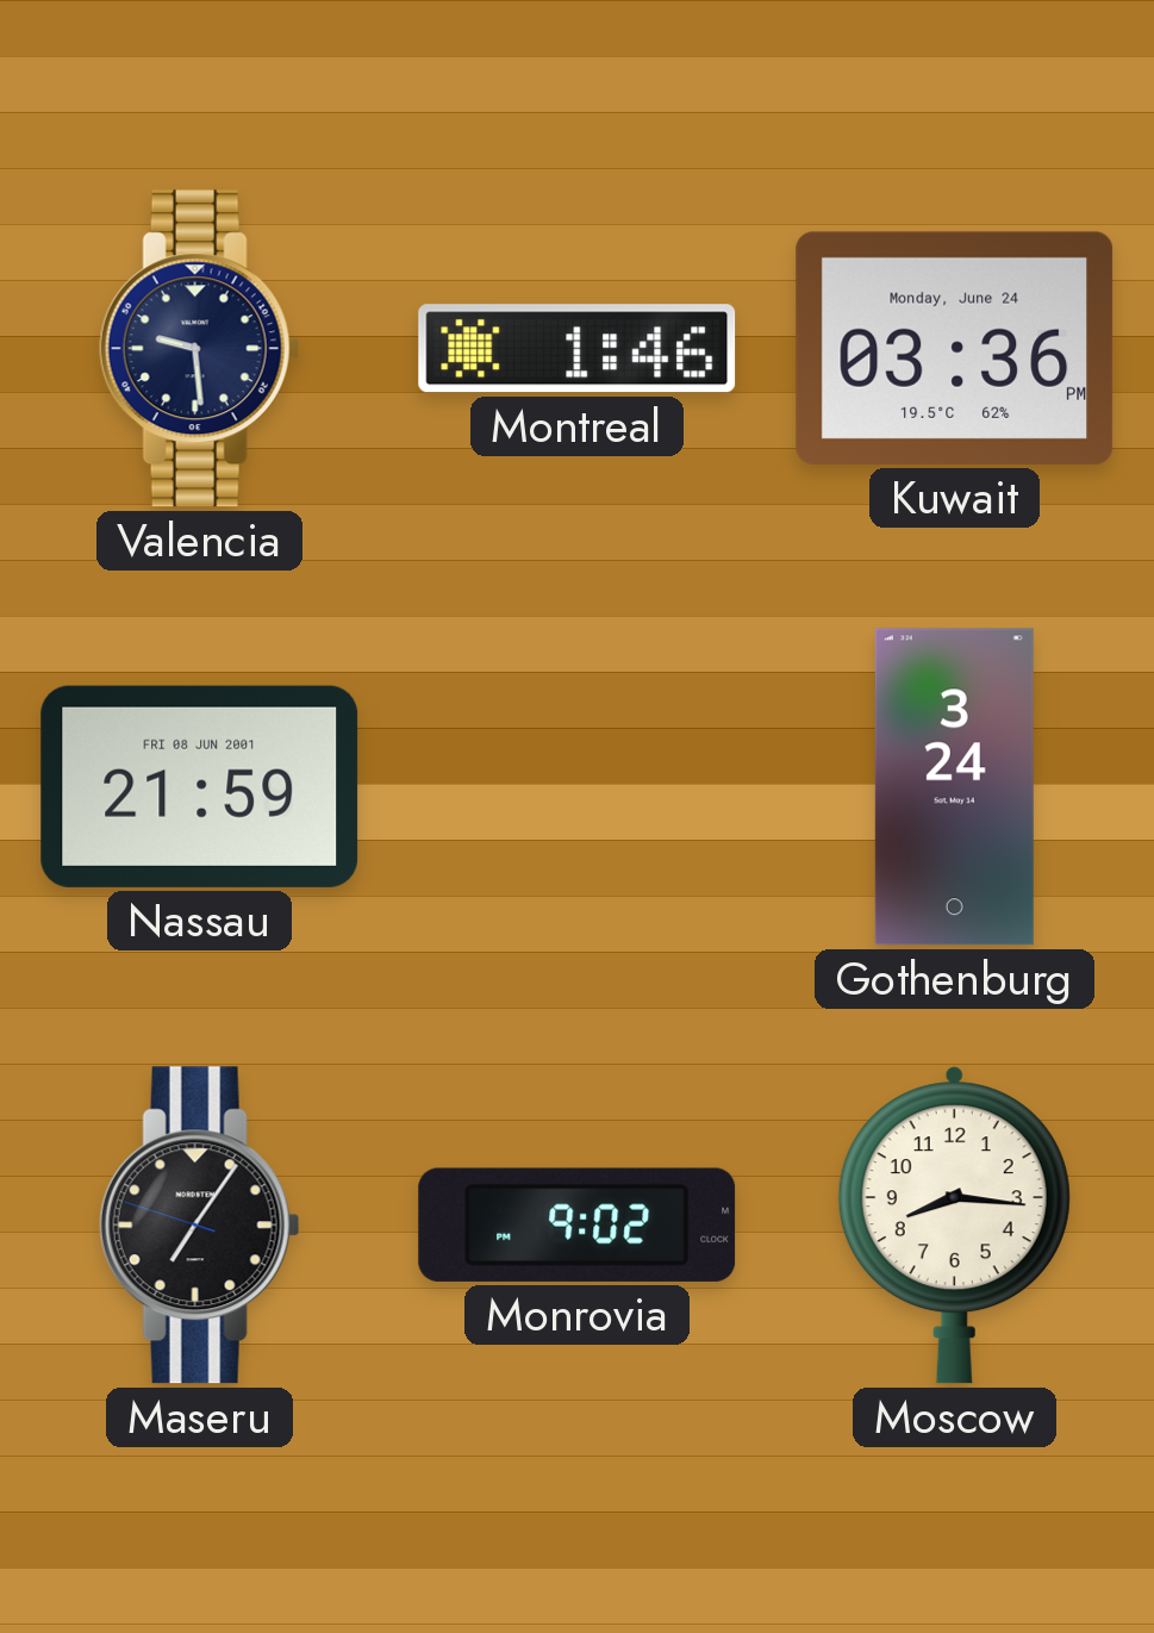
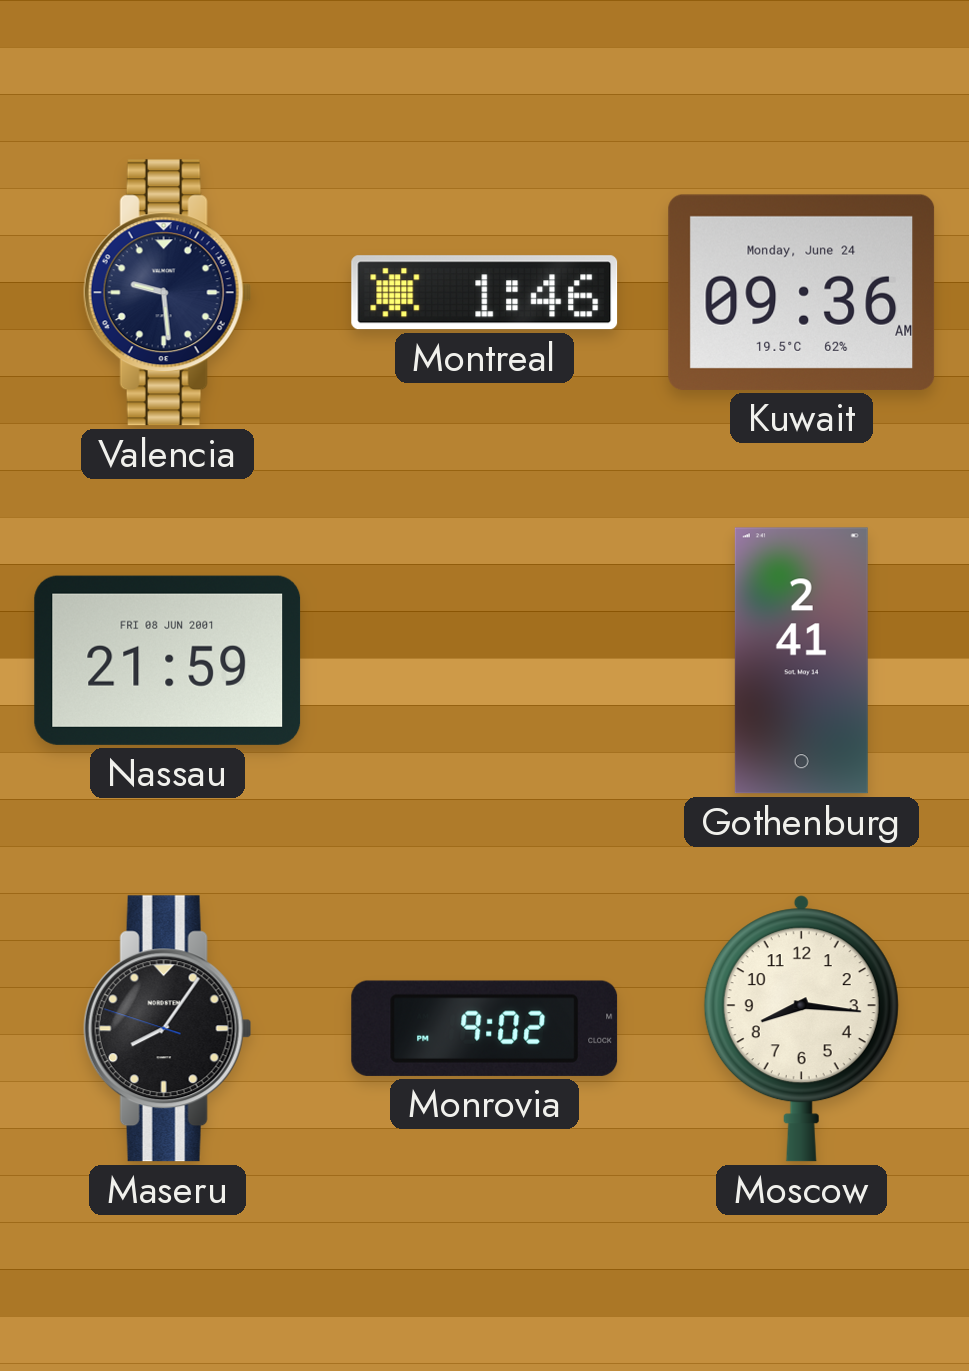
Kuwait: 03:36 -> 09:36
Gothenburg: 3:24 -> 2:41
Maseru: 7:05 -> 8:05
